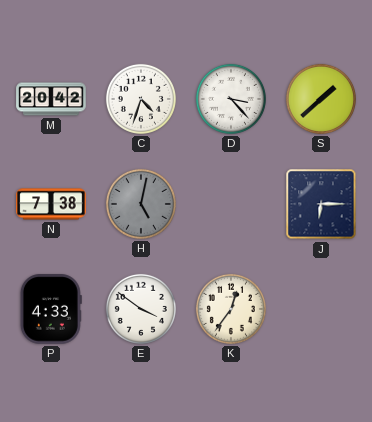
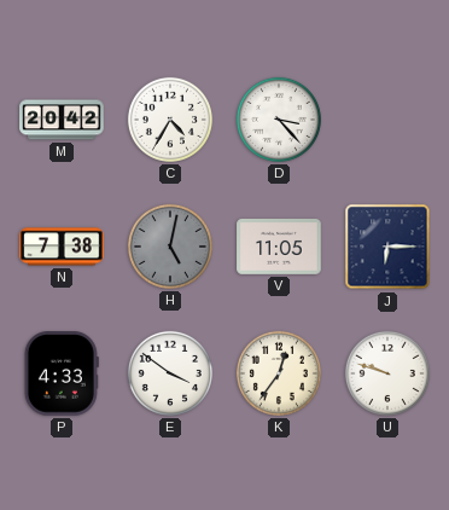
C: 4:33 -> 4:35
S: 1:38 -> none
V: none -> 11:05
U: none -> 9:48
